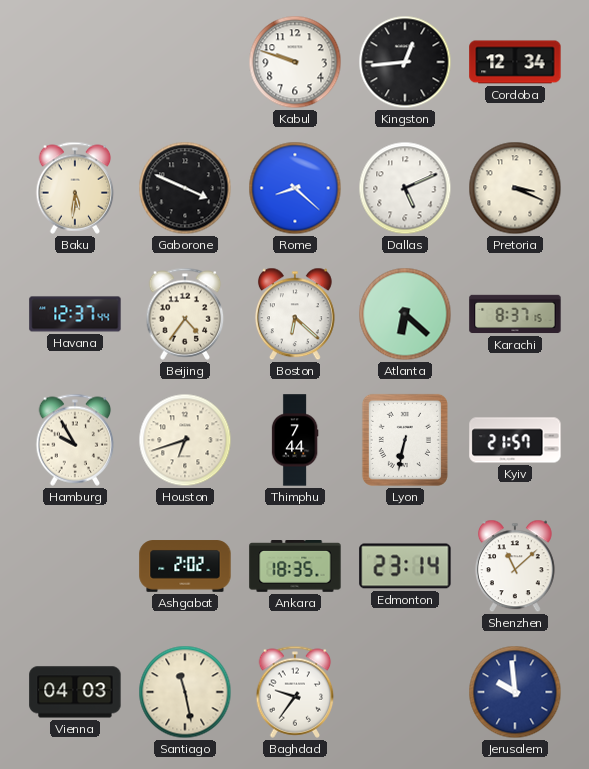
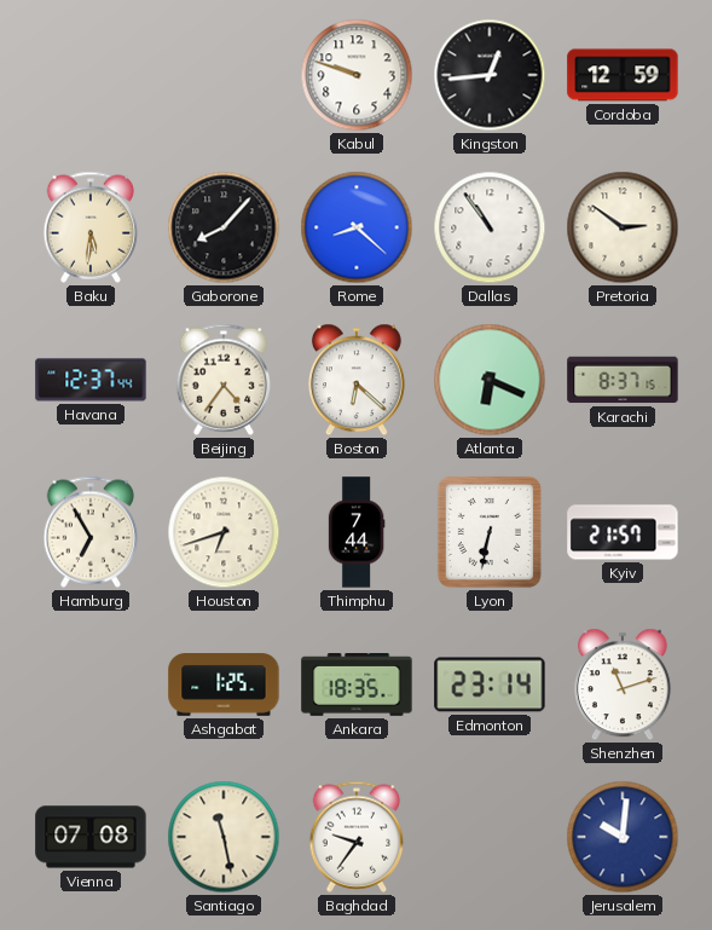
Cordoba: 12:34 -> 12:59
Gaborone: 3:49 -> 8:07
Dallas: 5:11 -> 10:54
Pretoria: 3:19 -> 2:51
Atlanta: 6:22 -> 6:19
Hamburg: 9:55 -> 6:55
Ashgabat: 2:02 -> 1:25
Shenzhen: 11:08 -> 11:12
Vienna: 04:03 -> 07:08
Jerusalem: 9:59 -> 10:01
